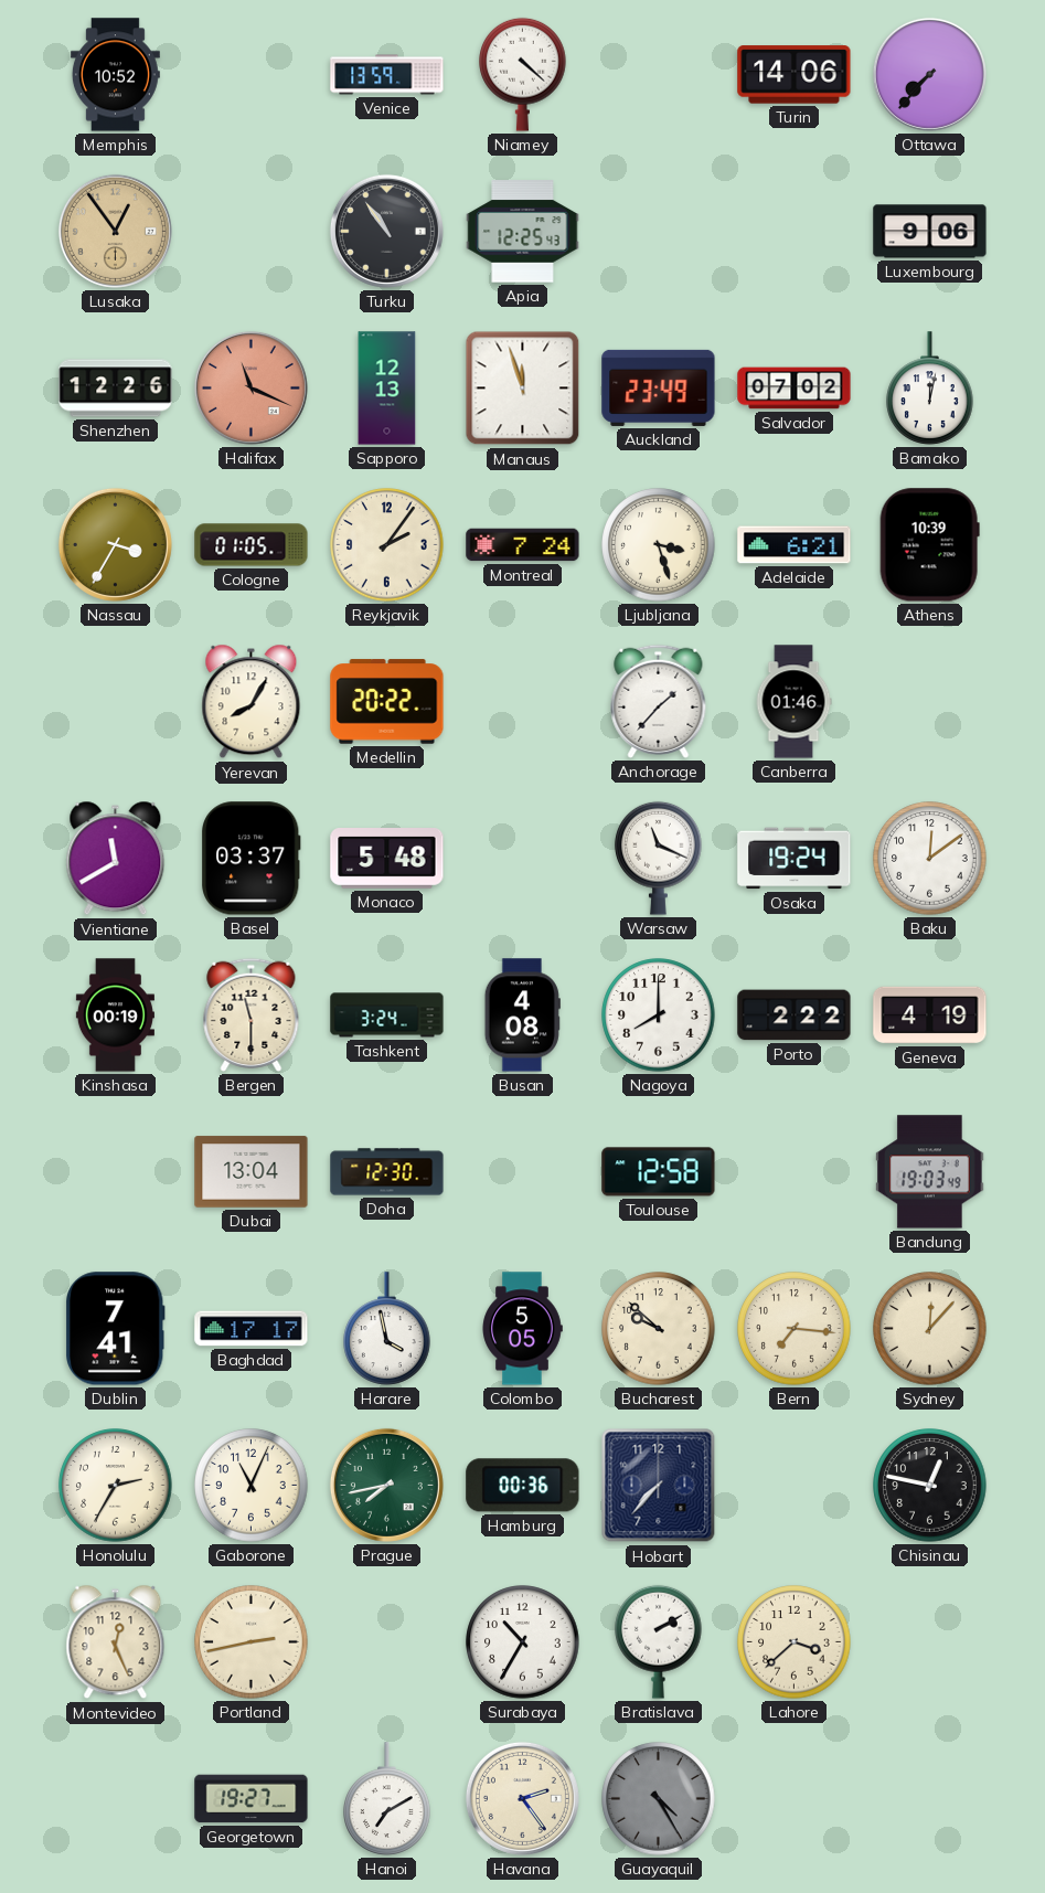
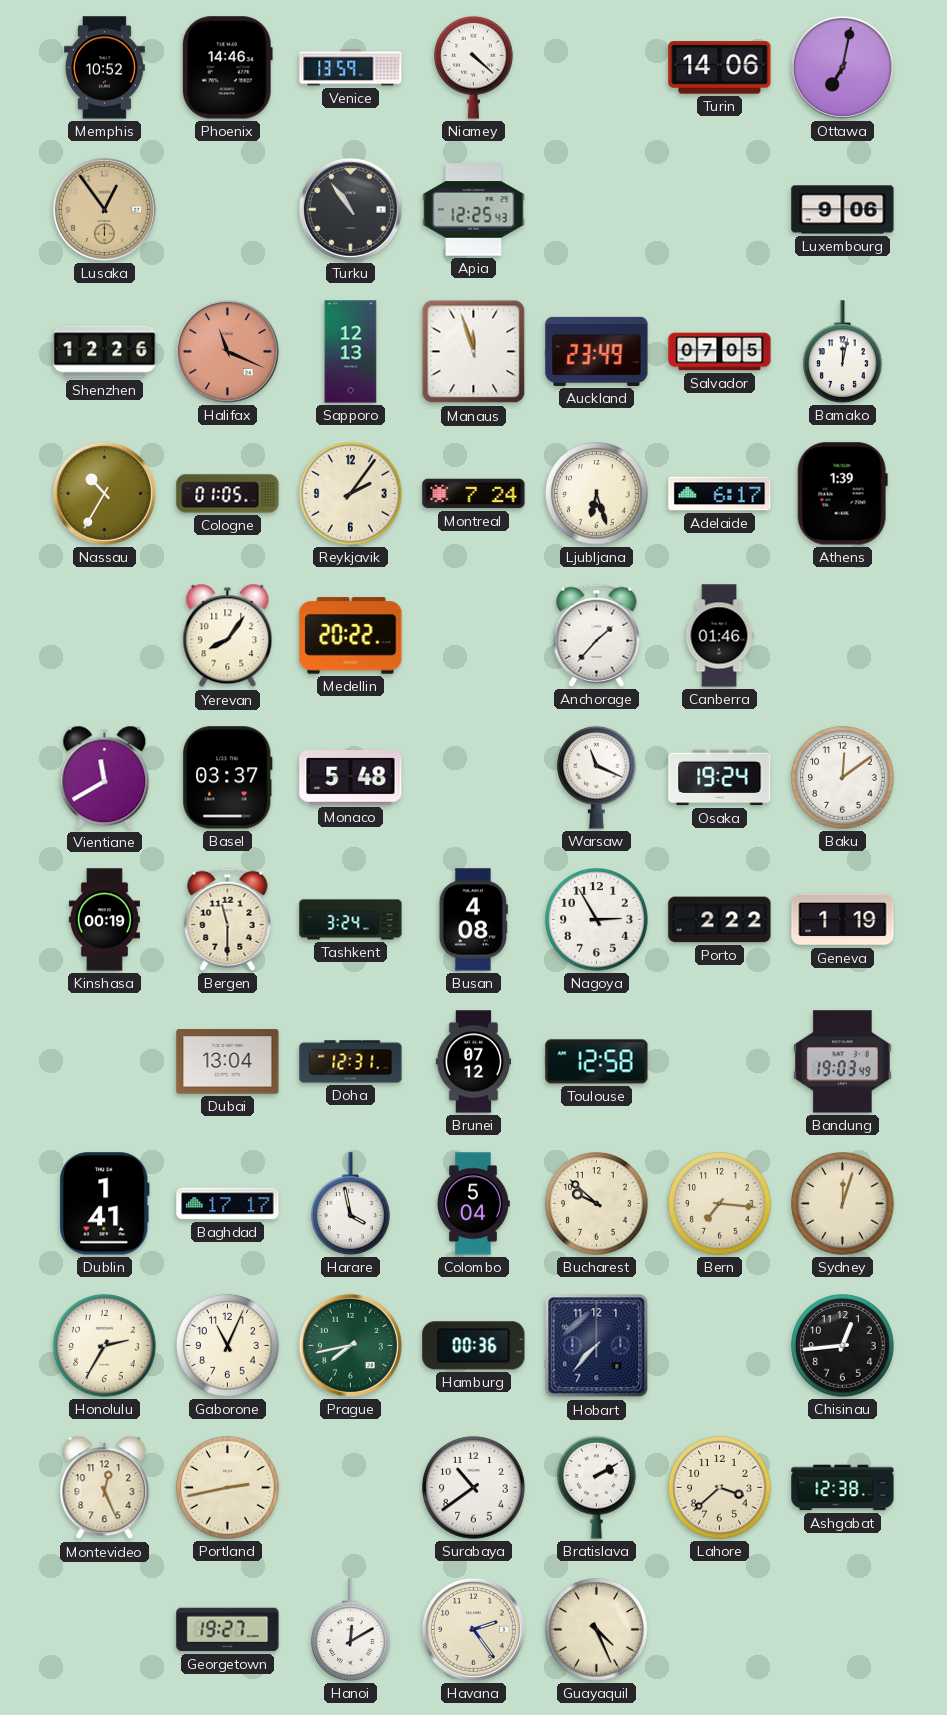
Phoenix: none -> 14:46
Ottawa: 7:37 -> 7:02
Salvador: 07:02 -> 07:05
Nassau: 3:35 -> 10:35
Ljubljana: 3:27 -> 6:27
Adelaide: 6:21 -> 6:17
Athens: 10:39 -> 1:39
Yerevan: 8:05 -> 8:06
Nagoya: 8:00 -> 2:55
Geneva: 4:19 -> 1:19
Doha: 12:30 -> 12:31
Brunei: none -> 07:12
Dublin: 7:41 -> 1:41
Colombo: 5:05 -> 5:04
Sydney: 12:07 -> 12:03
Chisinau: 12:47 -> 12:44
Surabaya: 10:35 -> 10:39
Ashgabat: none -> 12:38
Hanoi: 7:10 -> 12:10
Guayaquil: 4:25 -> 4:26
Guayaquil dial: grey -> cream
